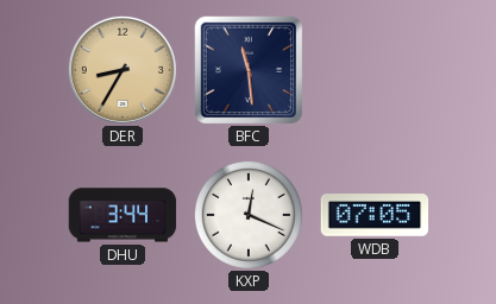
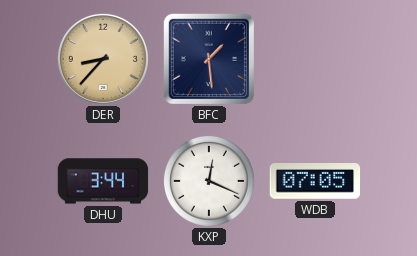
DER: 8:35 -> 8:37
BFC: 11:29 -> 1:29
